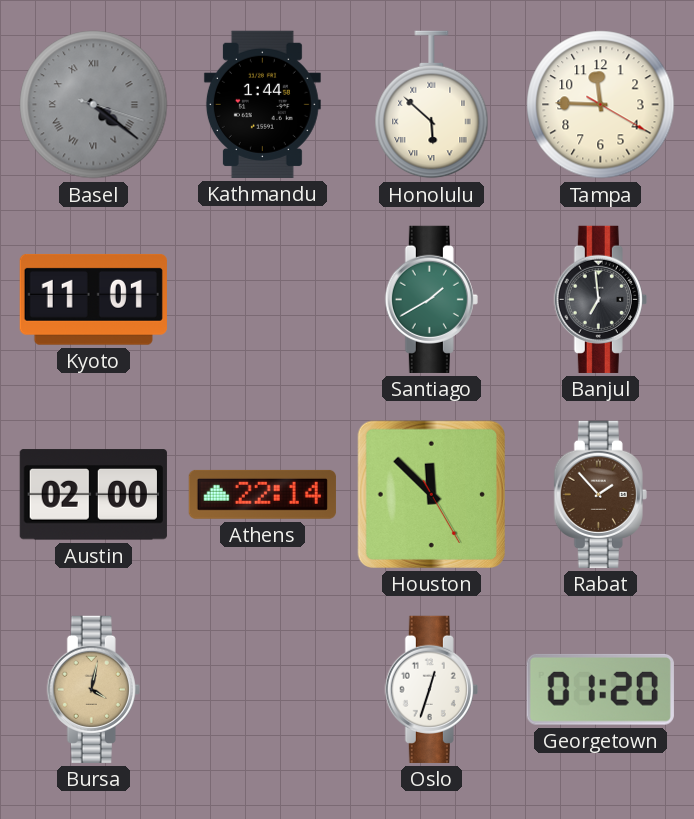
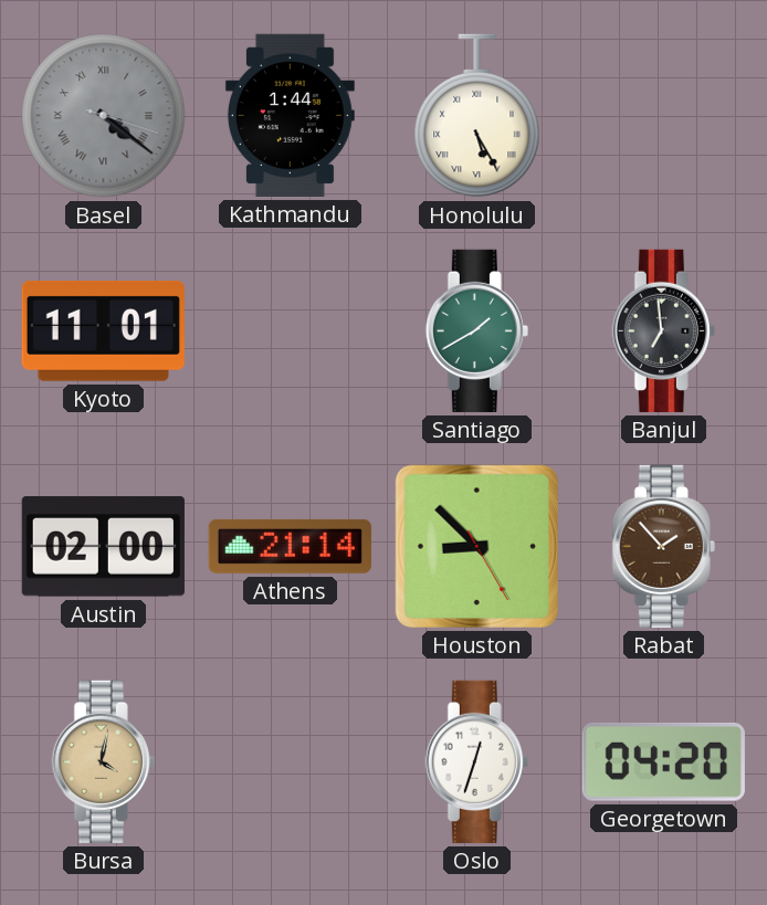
Honolulu: 5:52 -> 5:25
Tampa: 11:45 -> none
Athens: 22:14 -> 21:14
Houston: 11:52 -> 8:52
Georgetown: 01:20 -> 04:20
